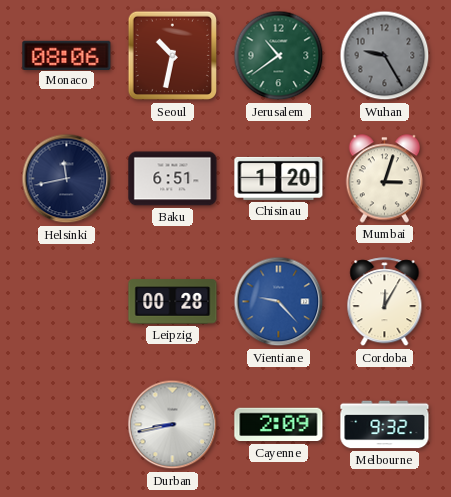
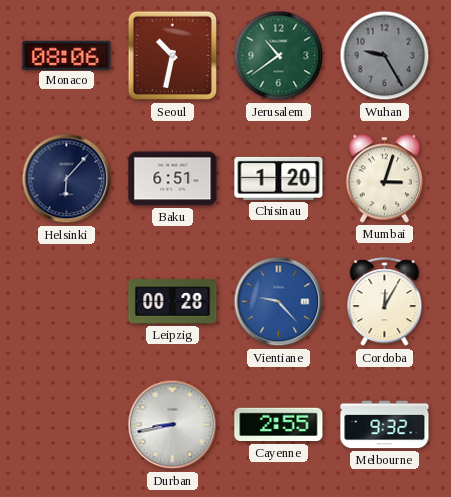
Helsinki: 11:43 -> 6:07
Cayenne: 2:09 -> 2:55
